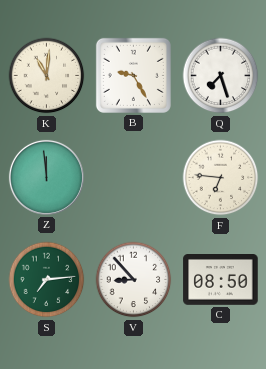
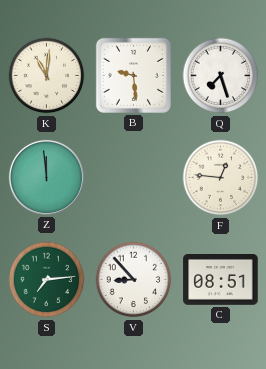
B: 9:25 -> 9:29
F: 6:46 -> 12:46
C: 08:50 -> 08:51
